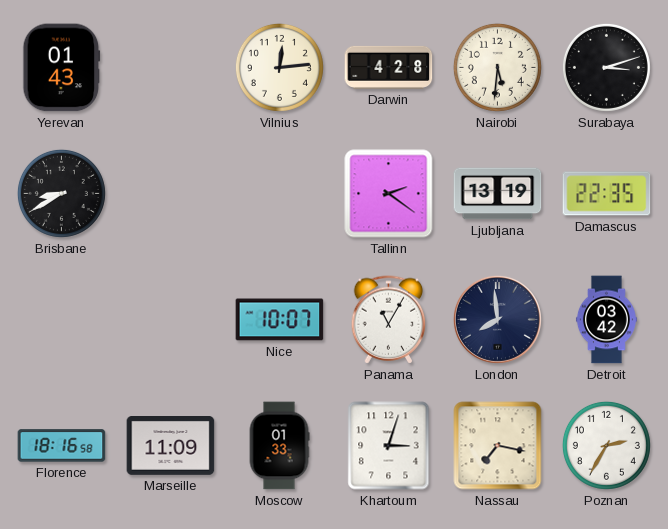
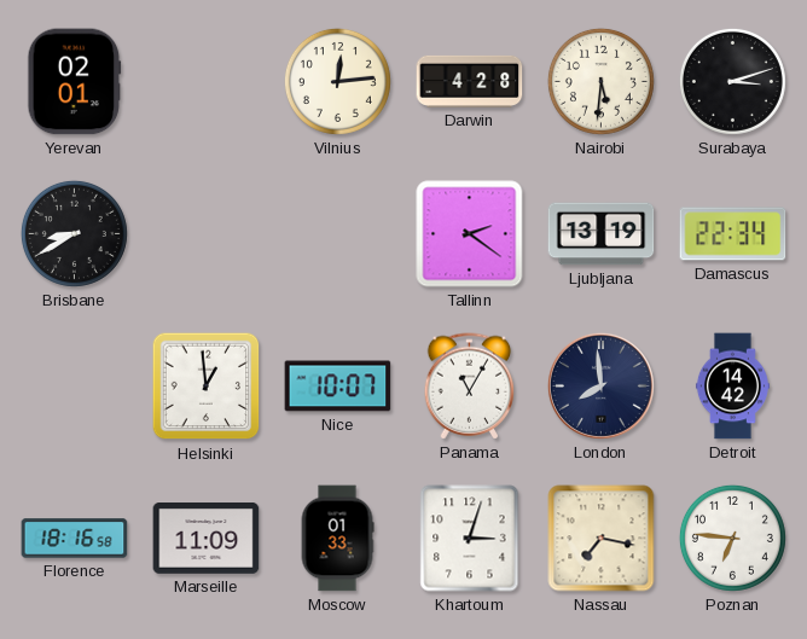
Yerevan: 01:43 -> 02:01
Damascus: 22:35 -> 22:34
Helsinki: none -> 12:59
Detroit: 03:42 -> 14:42
Poznan: 2:35 -> 6:46
